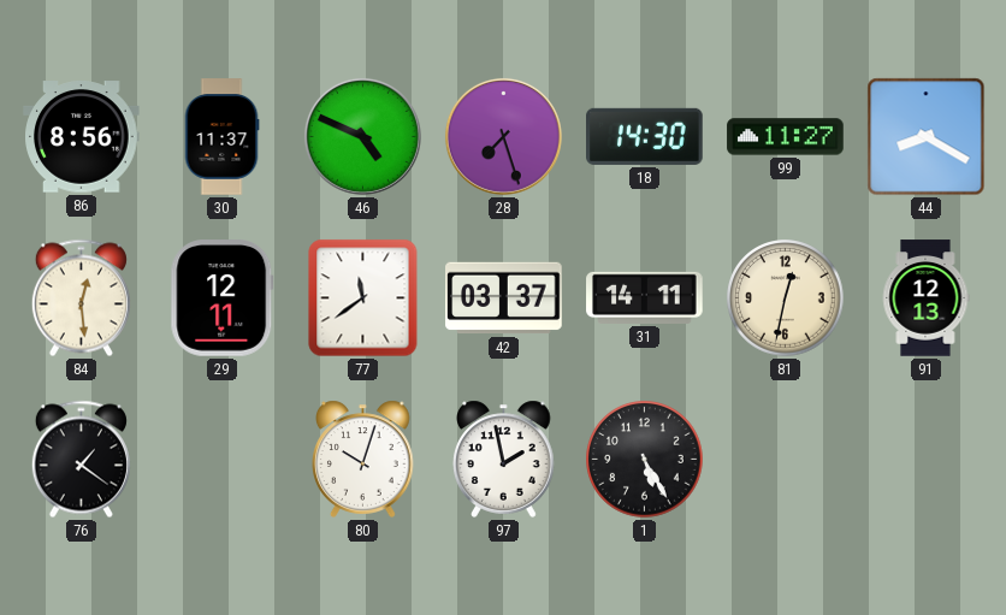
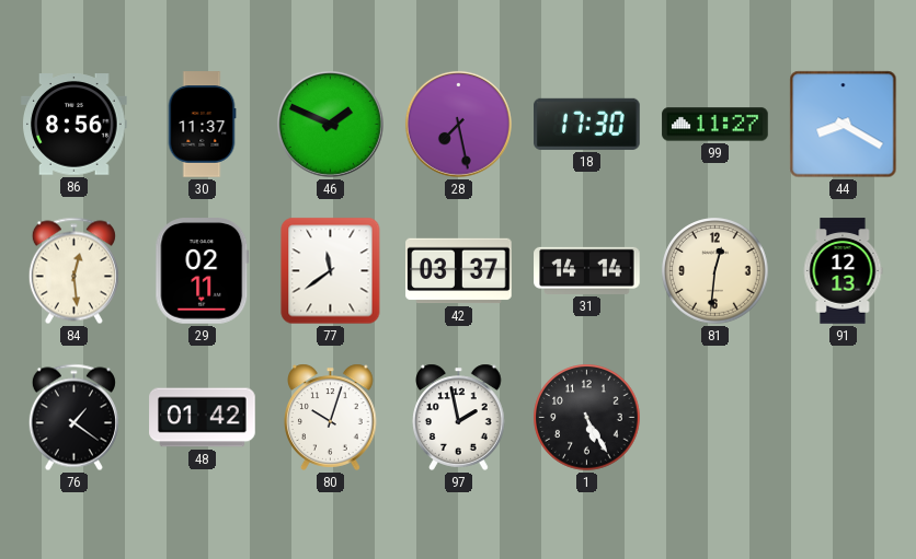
46: 4:49 -> 1:49
28: 7:27 -> 7:28
18: 14:30 -> 17:30
29: 12:11 -> 02:11
31: 14:11 -> 14:14
81: 12:32 -> 12:31
48: none -> 01:42
